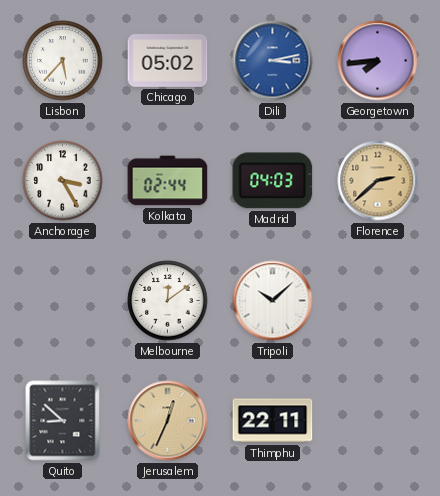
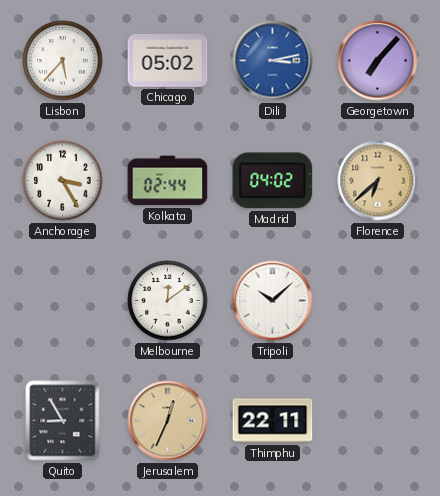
Georgetown: 7:44 -> 7:07
Madrid: 04:03 -> 04:02
Florence: 2:38 -> 6:38
Quito: 8:52 -> 8:55
